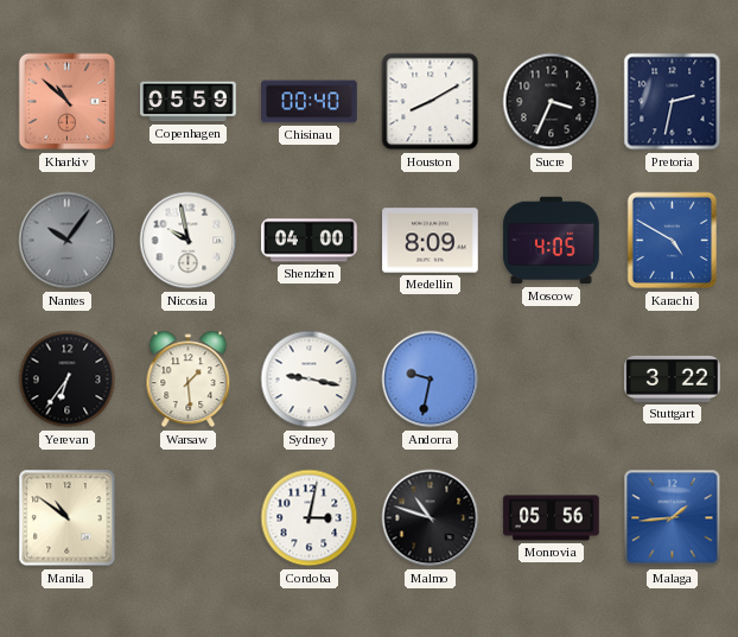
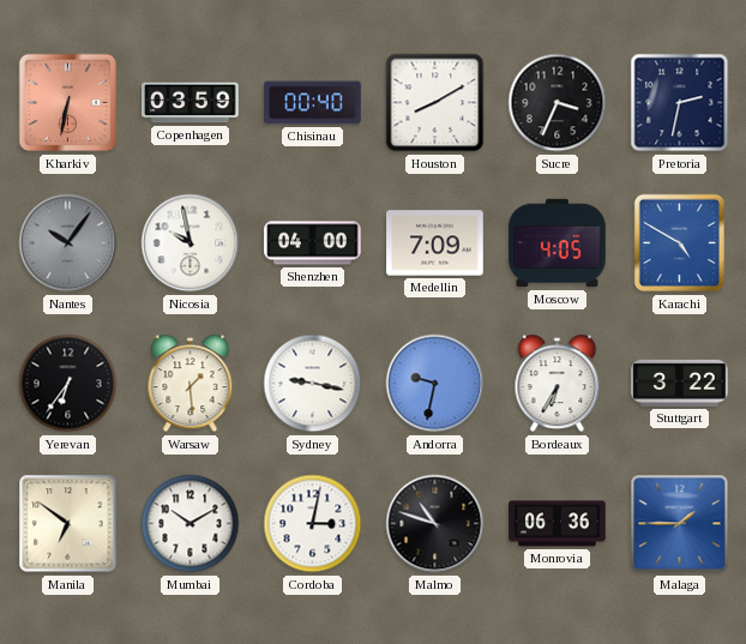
Kharkiv: 10:52 -> 6:32
Copenhagen: 05:59 -> 03:59
Medellin: 8:09 -> 7:09
Bordeaux: none -> 6:35
Manila: 10:51 -> 6:51
Mumbai: none -> 10:10
Monrovia: 05:56 -> 06:36
Malaga: 1:44 -> 1:45
